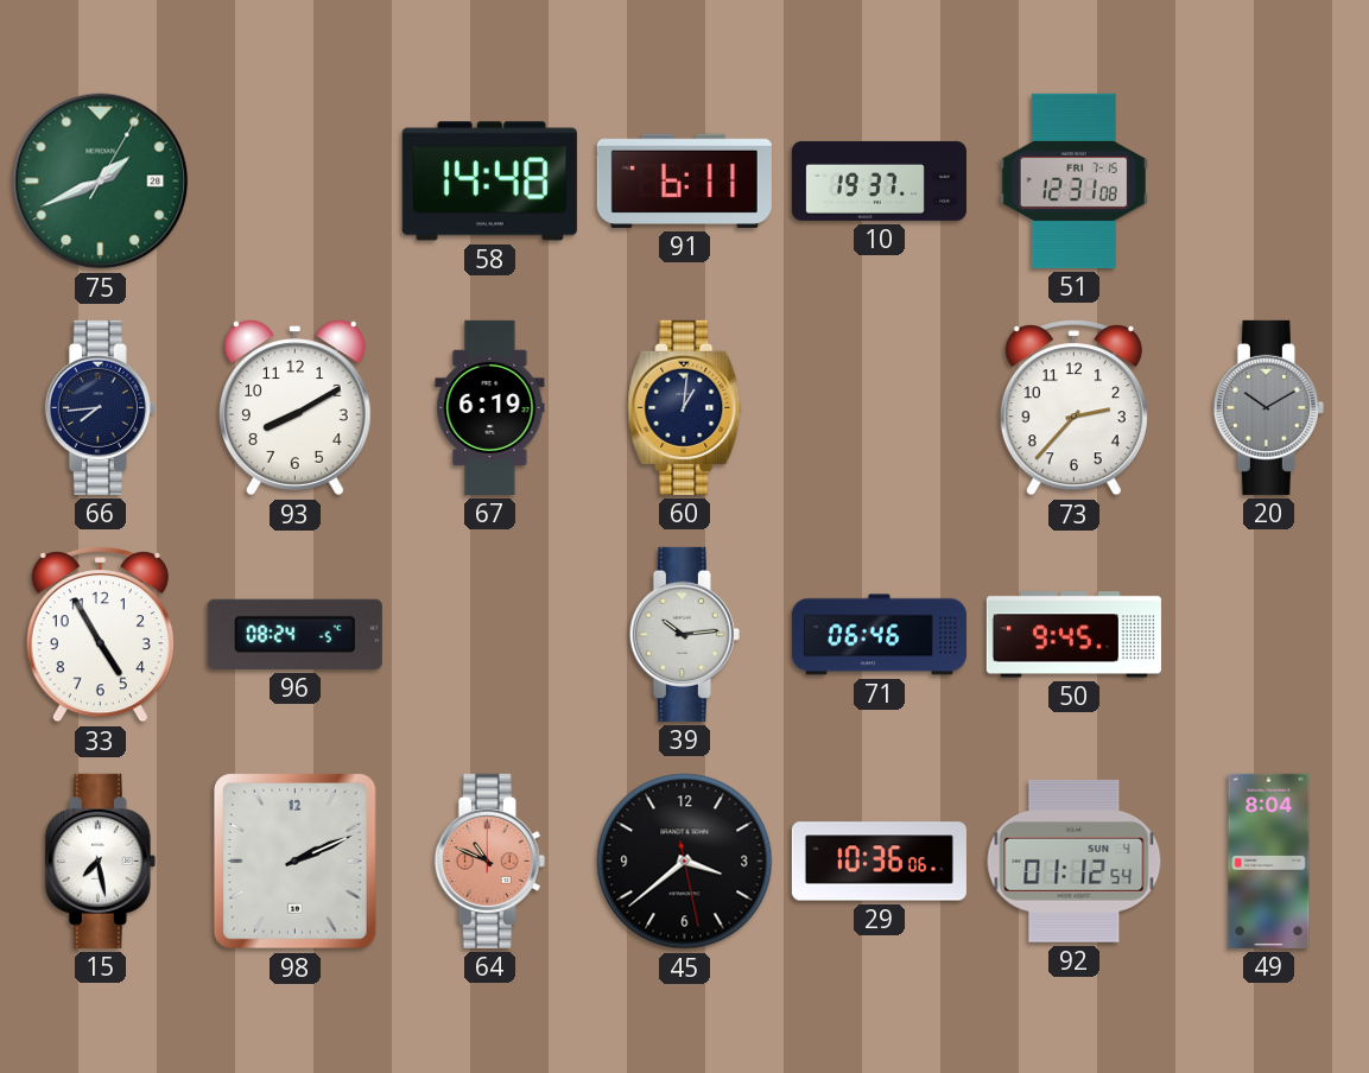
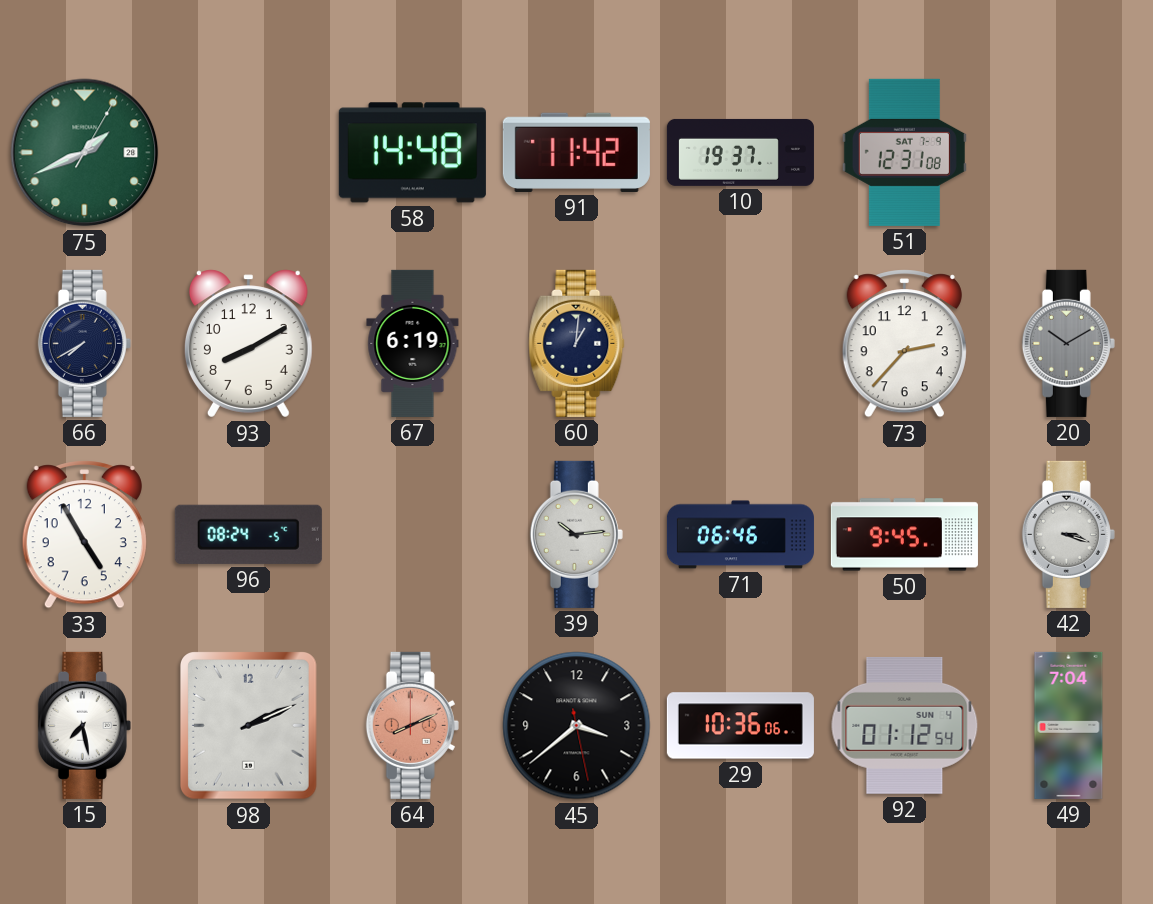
91: 6:11 -> 11:42
51 date: FRI 7-15 -> SAT 7-9
66: 7:44 -> 7:40
42: none -> 3:18
64: 10:49 -> 8:11
49: 8:04 -> 7:04
